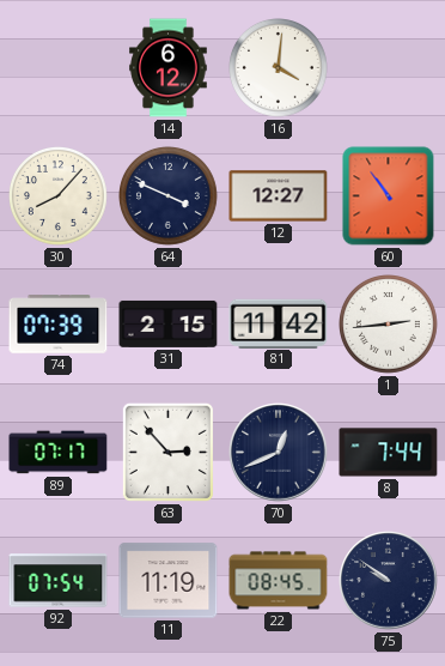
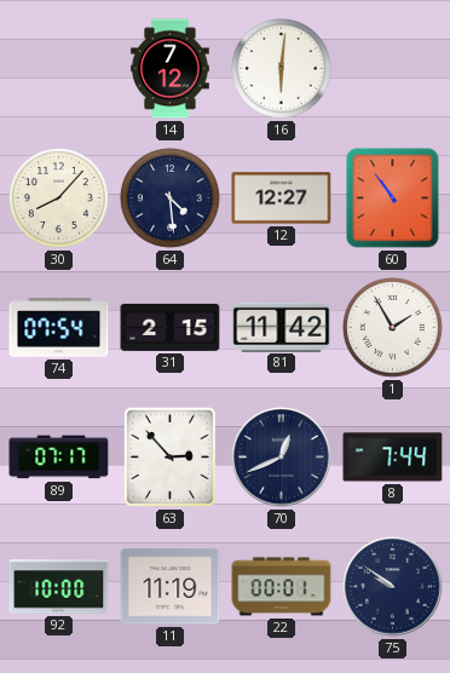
14: 6:12 -> 7:12
16: 4:01 -> 6:01
64: 3:49 -> 4:29
74: 07:39 -> 07:54
1: 2:44 -> 1:55
92: 07:54 -> 10:00
22: 08:45 -> 00:01
